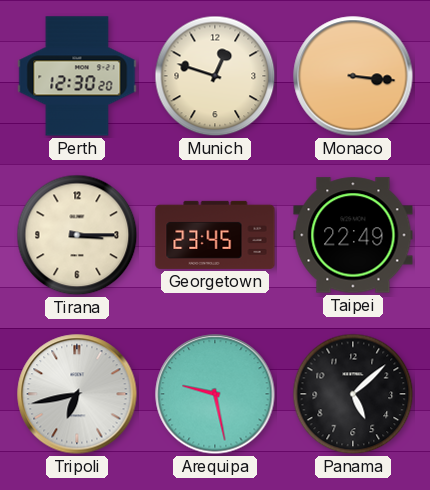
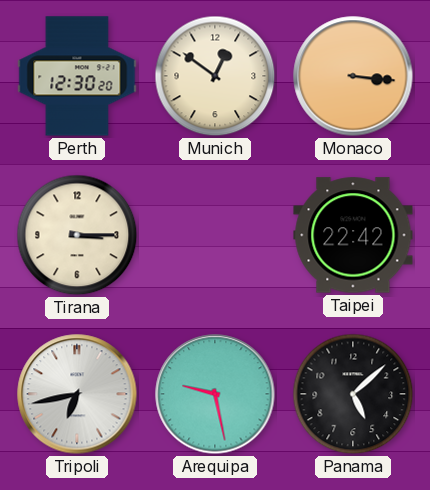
Munich: 12:48 -> 12:51
Georgetown: 23:45 -> none
Taipei: 22:49 -> 22:42
